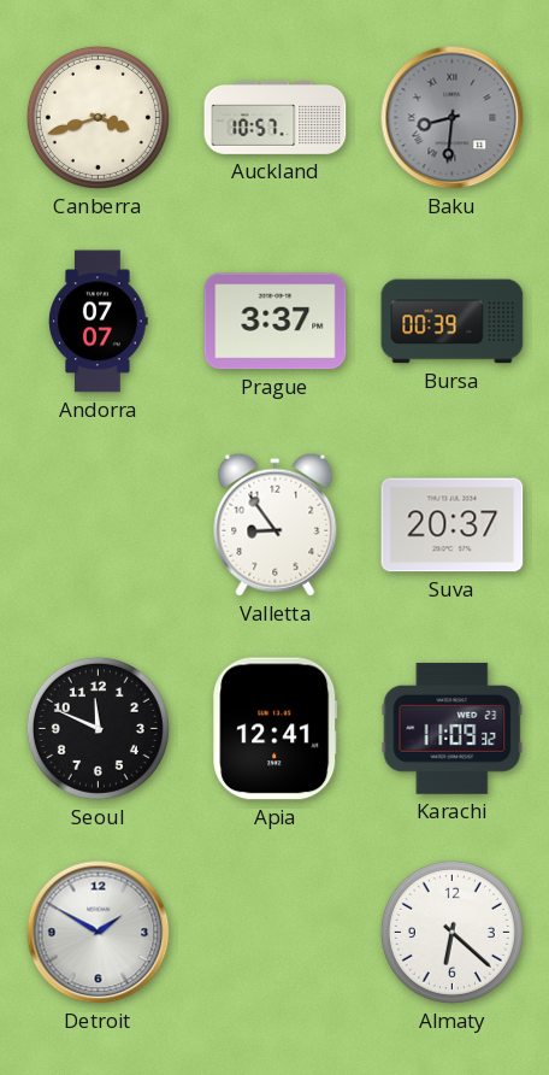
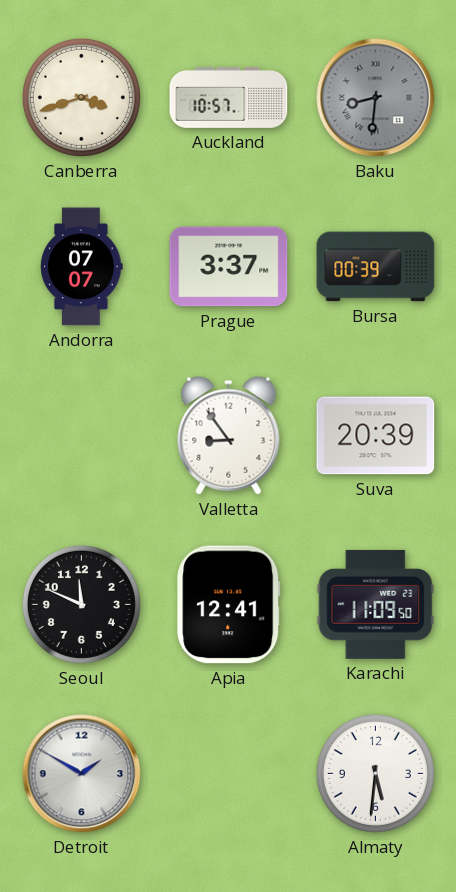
Suva: 20:37 -> 20:39
Karachi: 11:09:32 -> 11:09:50
Almaty: 6:22 -> 5:31
